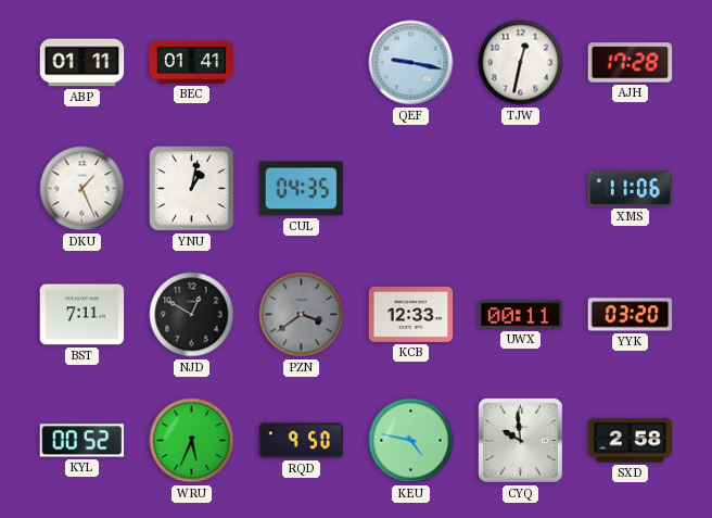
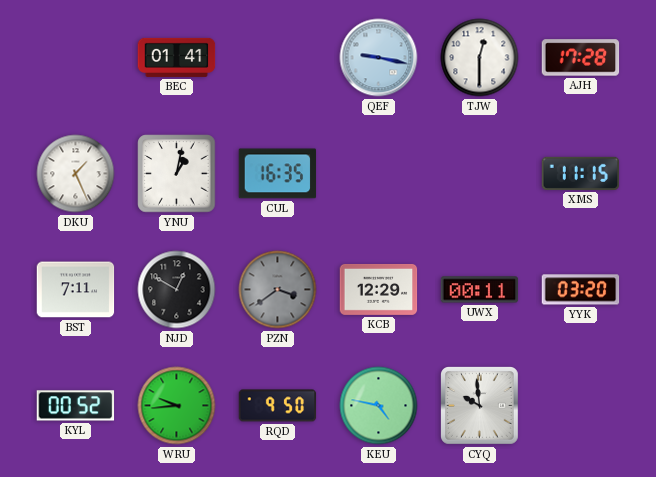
ABP: 01:11 -> none
TJW: 12:32 -> 12:30
CUL: 04:35 -> 16:35
XMS: 11:06 -> 11:15
KCB: 12:33 -> 12:29
WRU: 5:34 -> 9:44
SXD: 2:58 -> none
